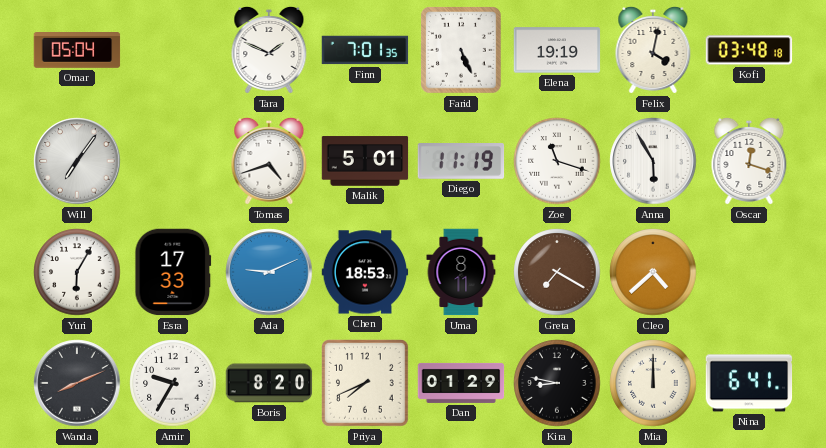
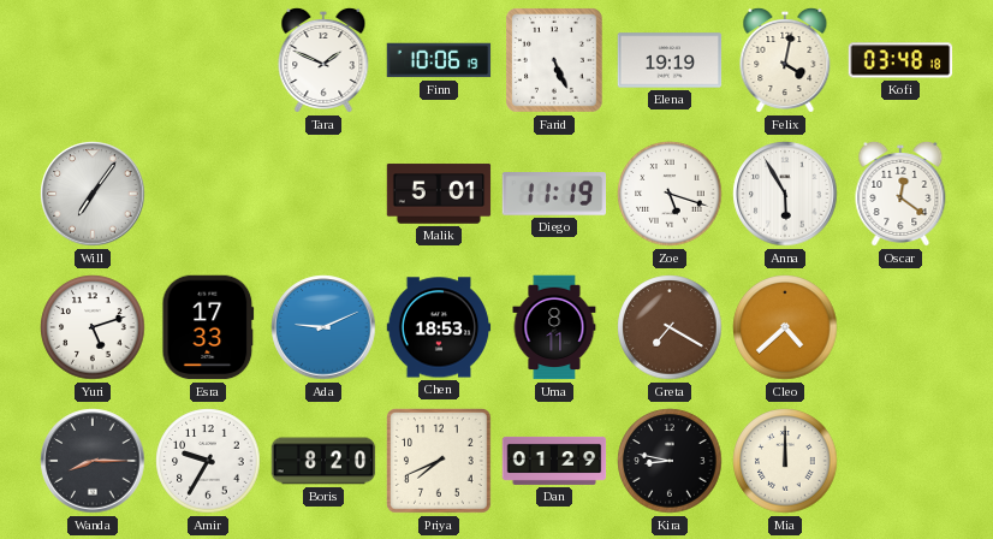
Omar: 05:04 -> none
Finn: 7:01 -> 10:06
Tomas: 4:42 -> none
Zoe: 11:18 -> 5:18
Oscar: 12:18 -> 12:21
Yuri: 6:05 -> 5:12
Wanda: 8:11 -> 8:15
Nina: 6:41 -> none
